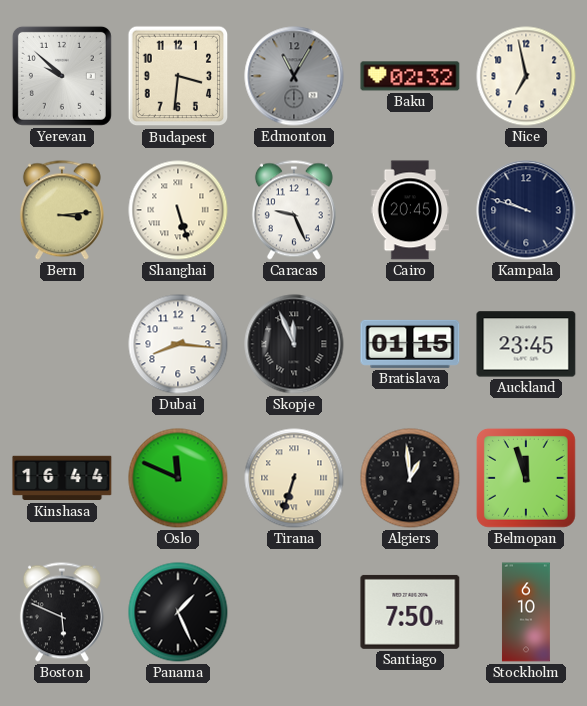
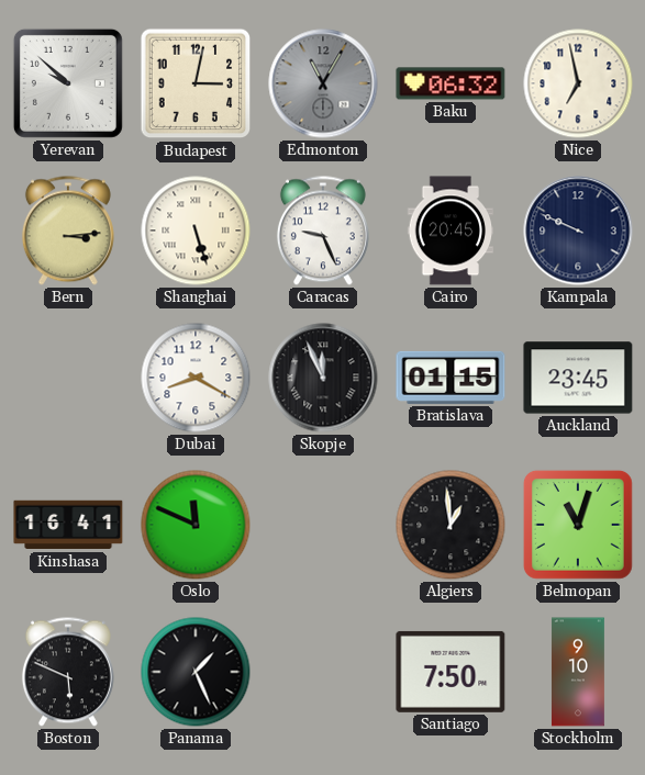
Budapest: 3:31 -> 3:02
Baku: 02:32 -> 06:32
Kampala: 9:48 -> 9:49
Dubai: 8:16 -> 8:20
Kinshasa: 16:44 -> 16:41
Tirana: 6:33 -> none
Belmopan: 11:57 -> 11:03
Stockholm: 6:10 -> 9:10
